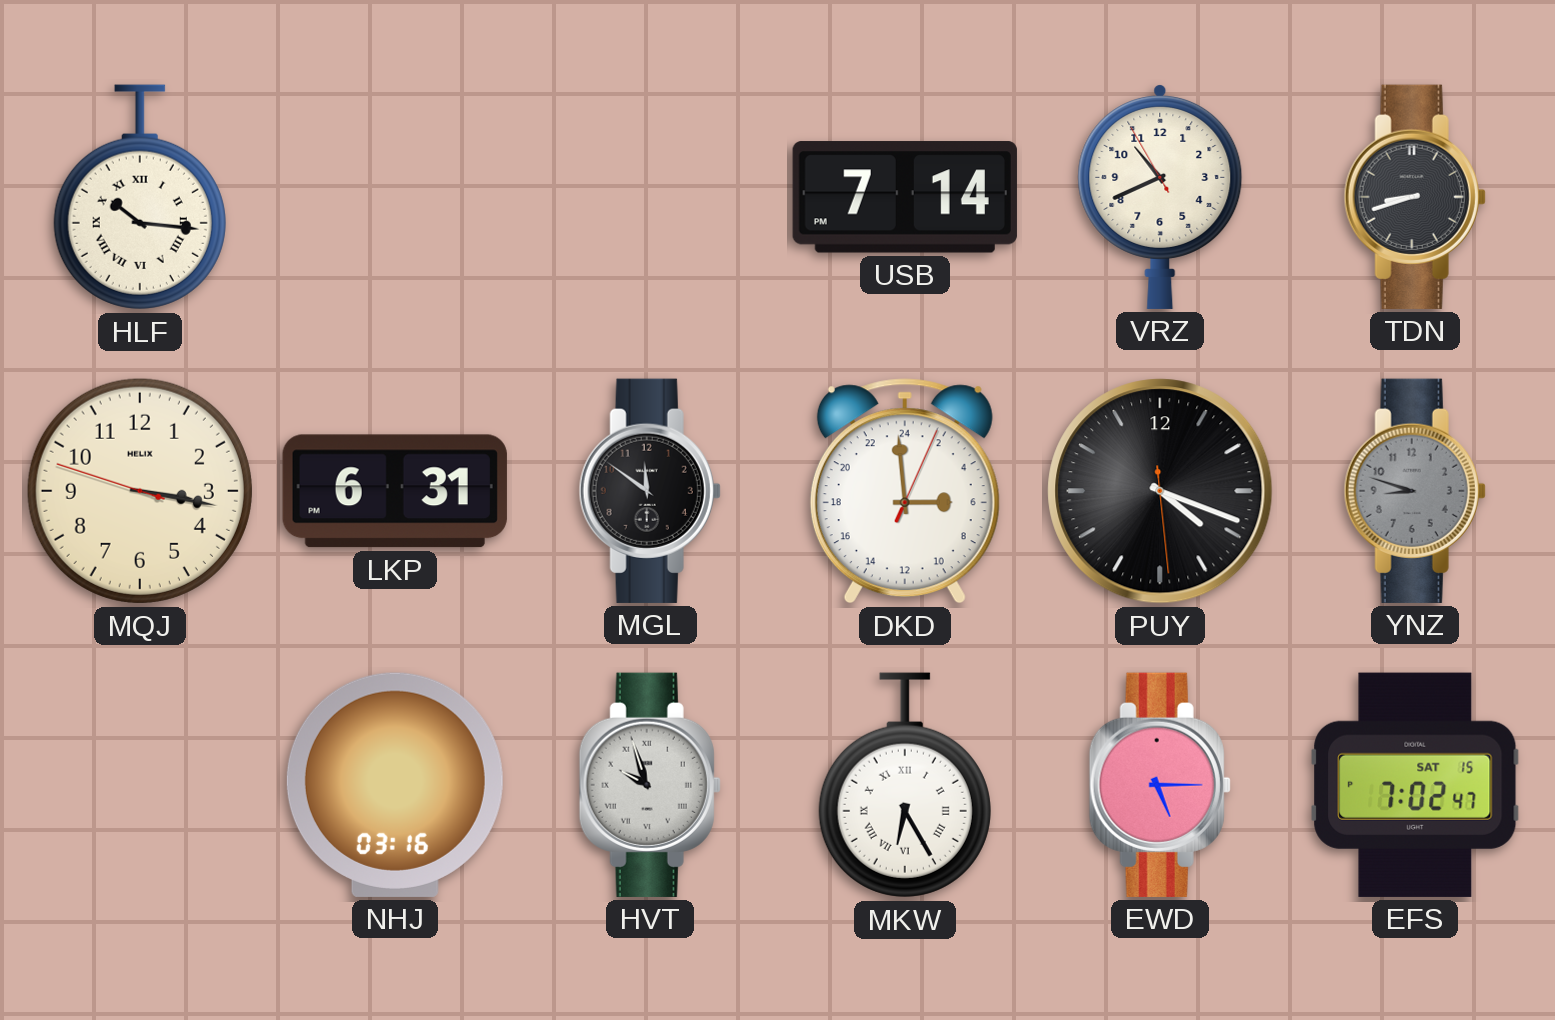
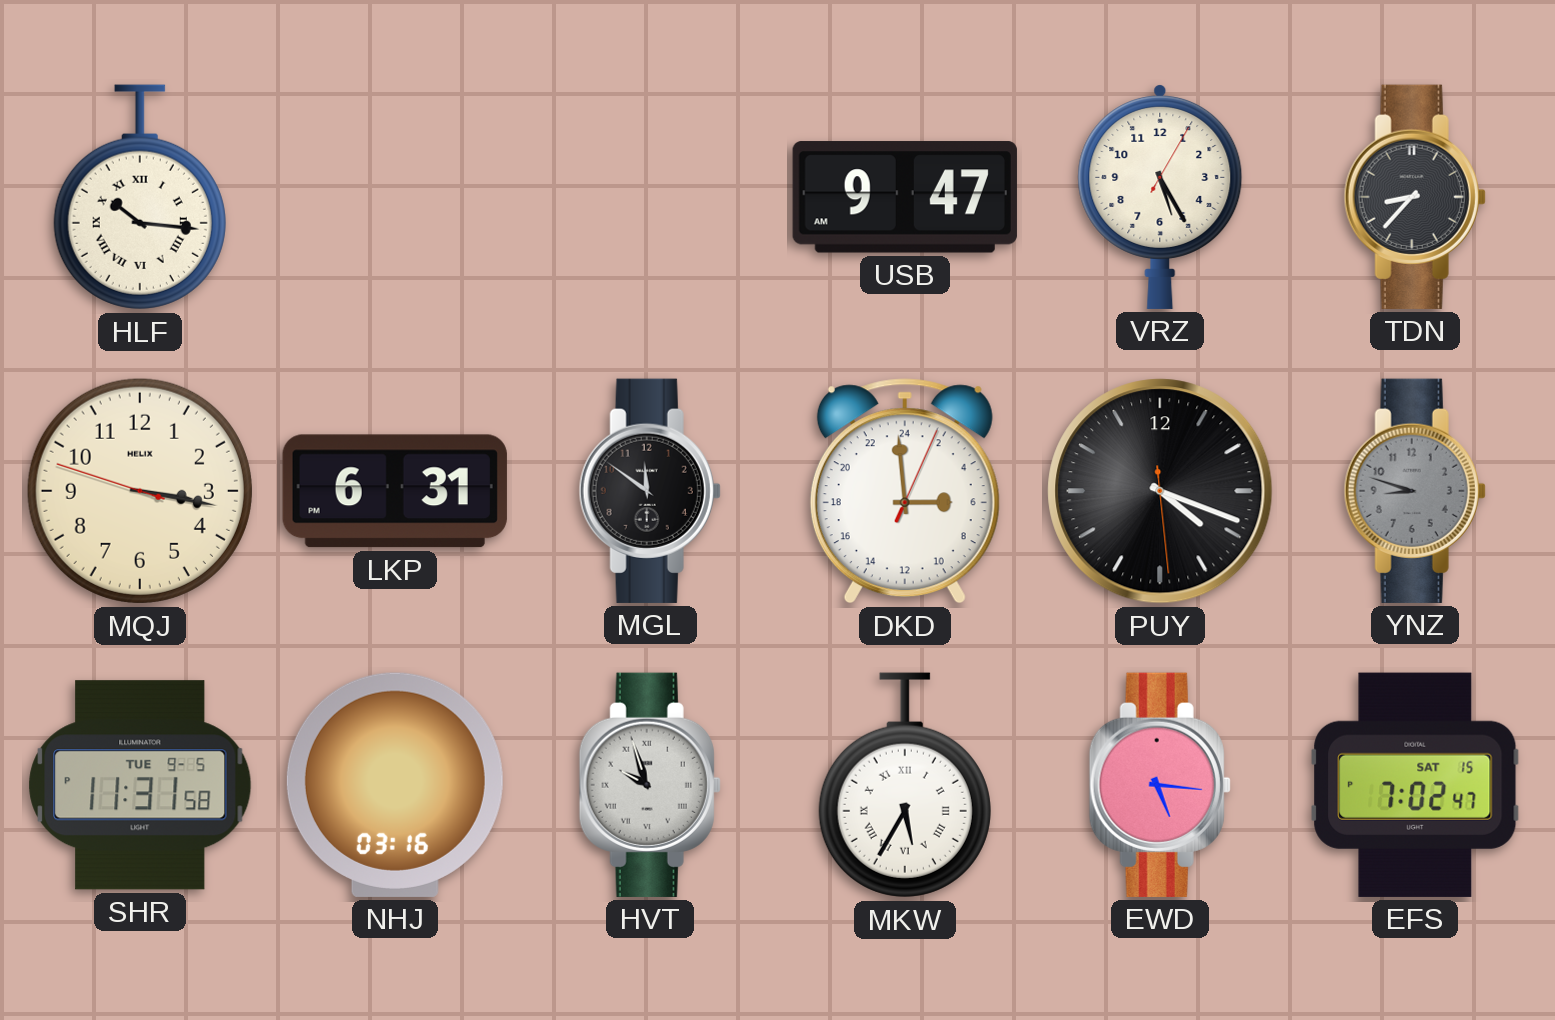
USB: 7:14 -> 9:47
VRZ: 10:40 -> 5:25
TDN: 8:42 -> 8:37
SHR: none -> 11:31
MKW: 6:25 -> 5:35
EWD: 5:15 -> 5:16
